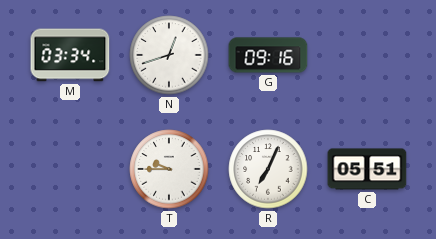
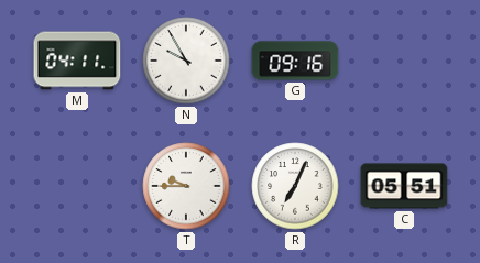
M: 03:34 -> 04:11
N: 12:42 -> 9:55
